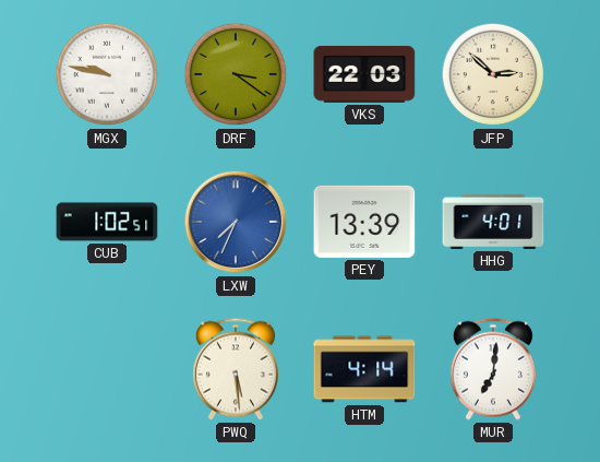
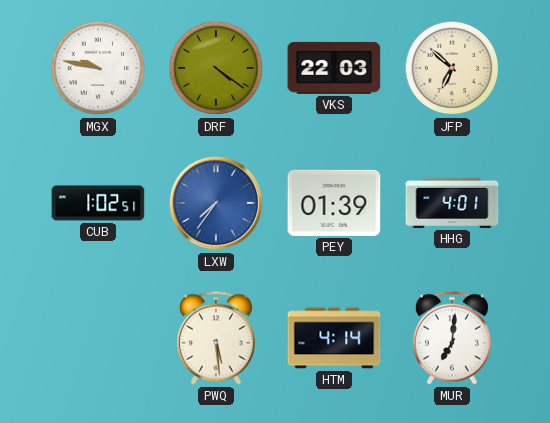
DRF: 3:21 -> 4:21
JFP: 2:52 -> 6:52
LXW: 7:34 -> 7:36
PEY: 13:39 -> 01:39
